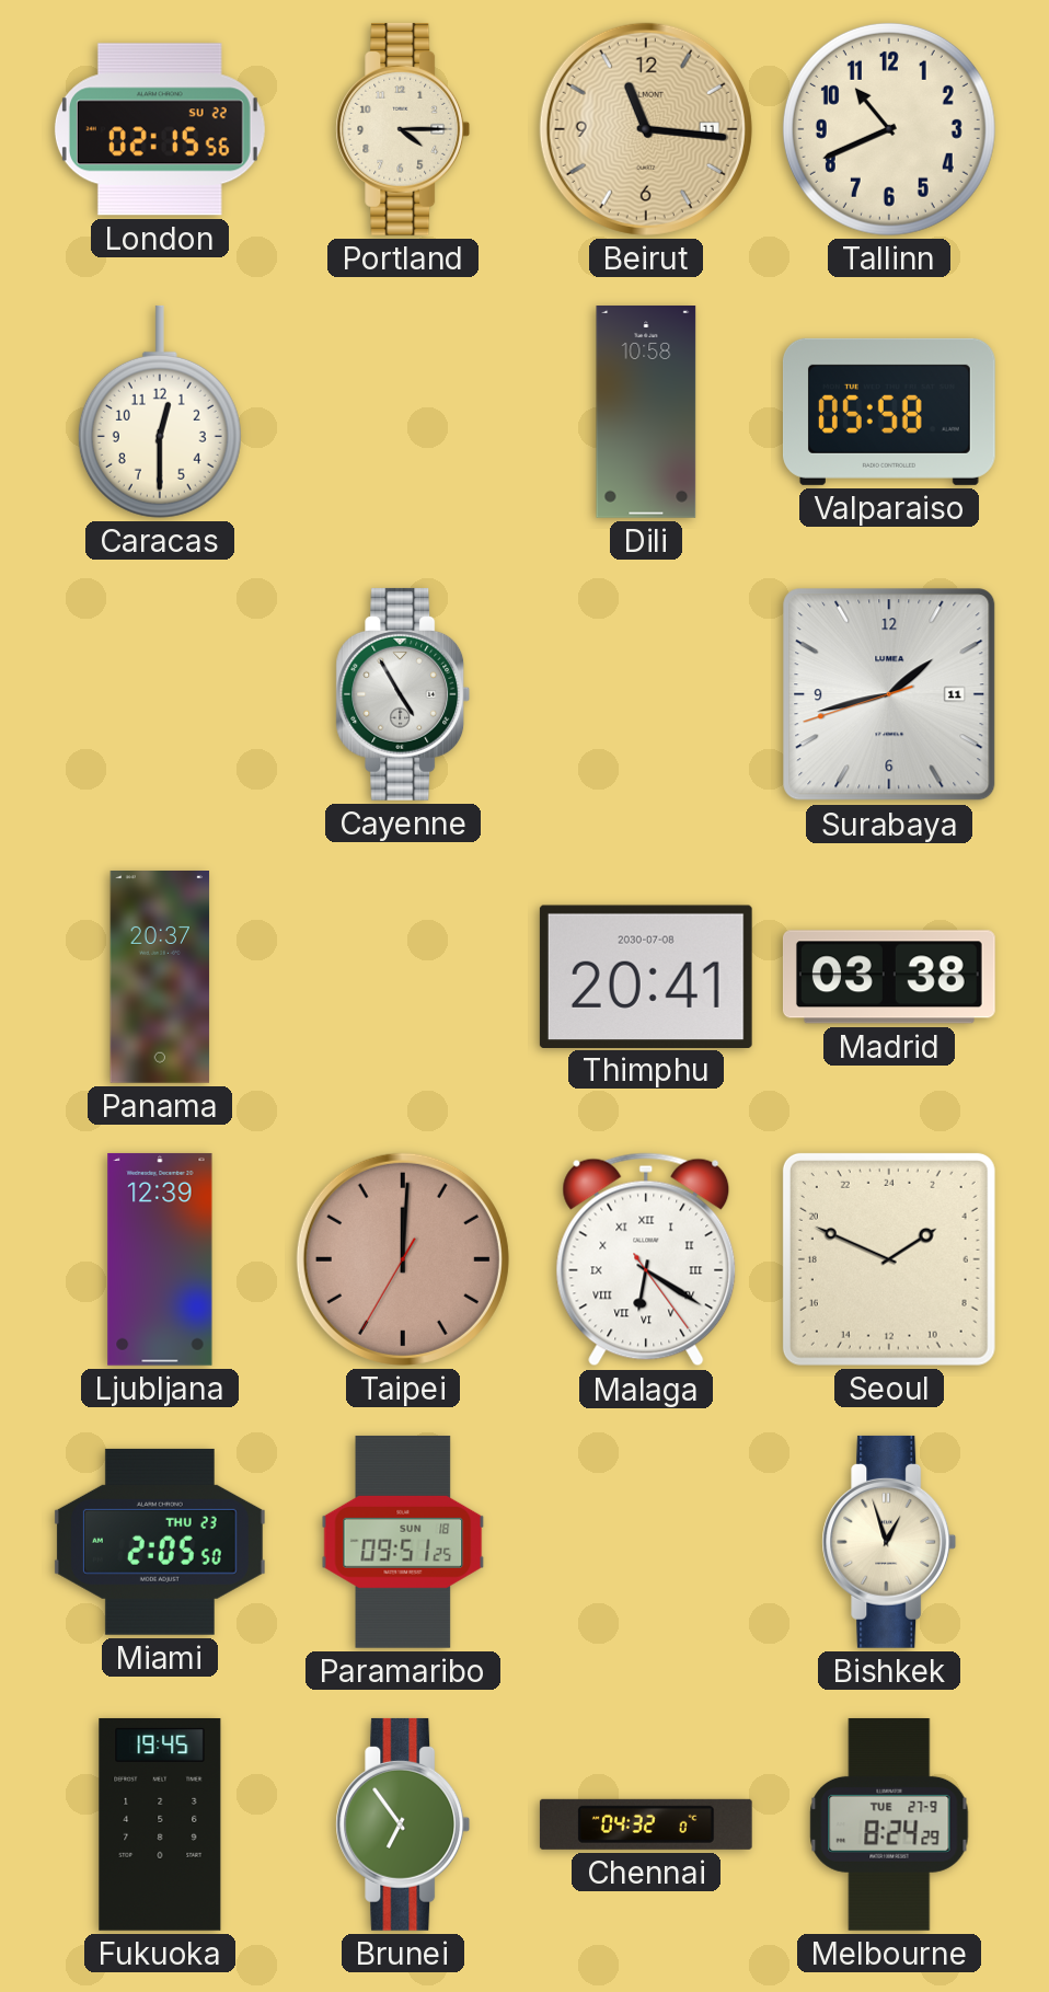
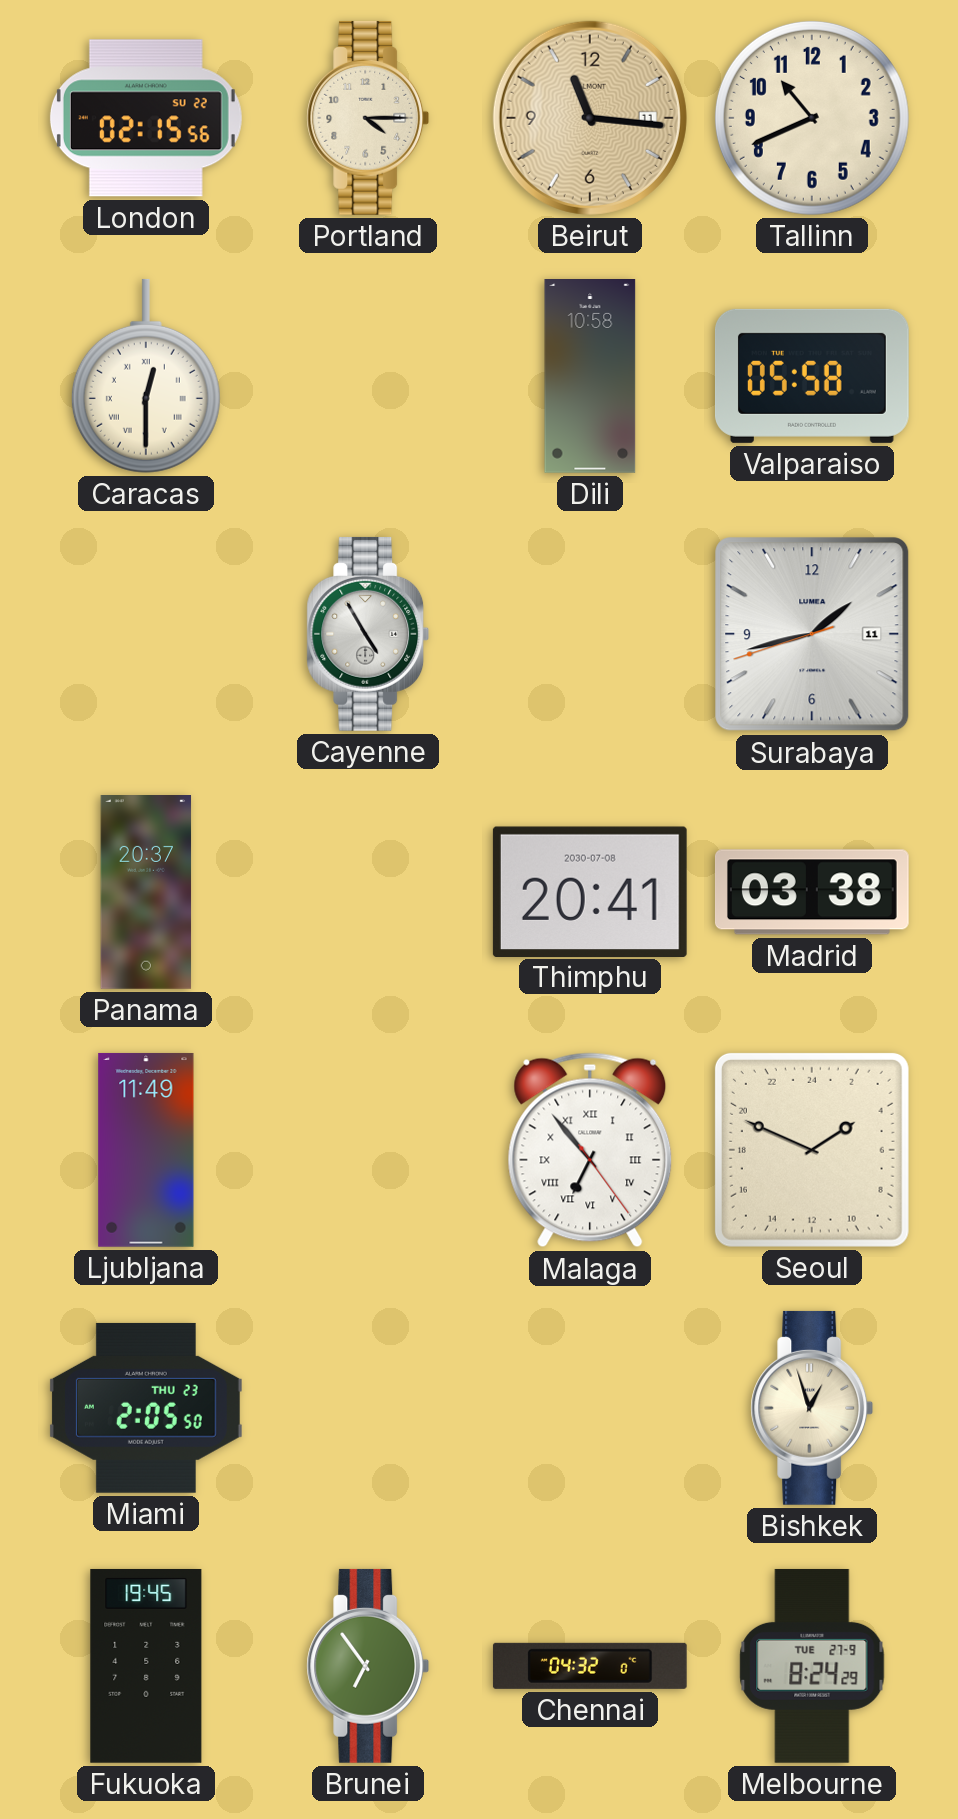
Caracas numerals: Arabic -> Roman
Ljubljana: 12:39 -> 11:49
Taipei: 12:00 -> none
Malaga: 6:20 -> 6:53
Paramaribo: 09:51 -> none
